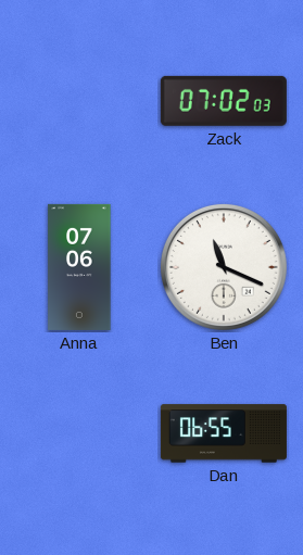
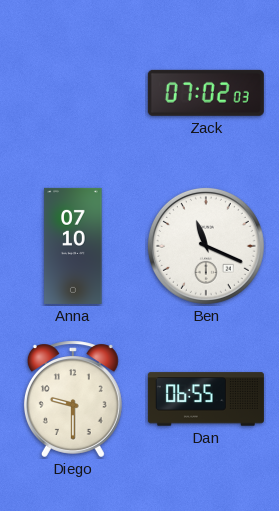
Anna: 07:06 -> 07:10
Diego: none -> 9:30
